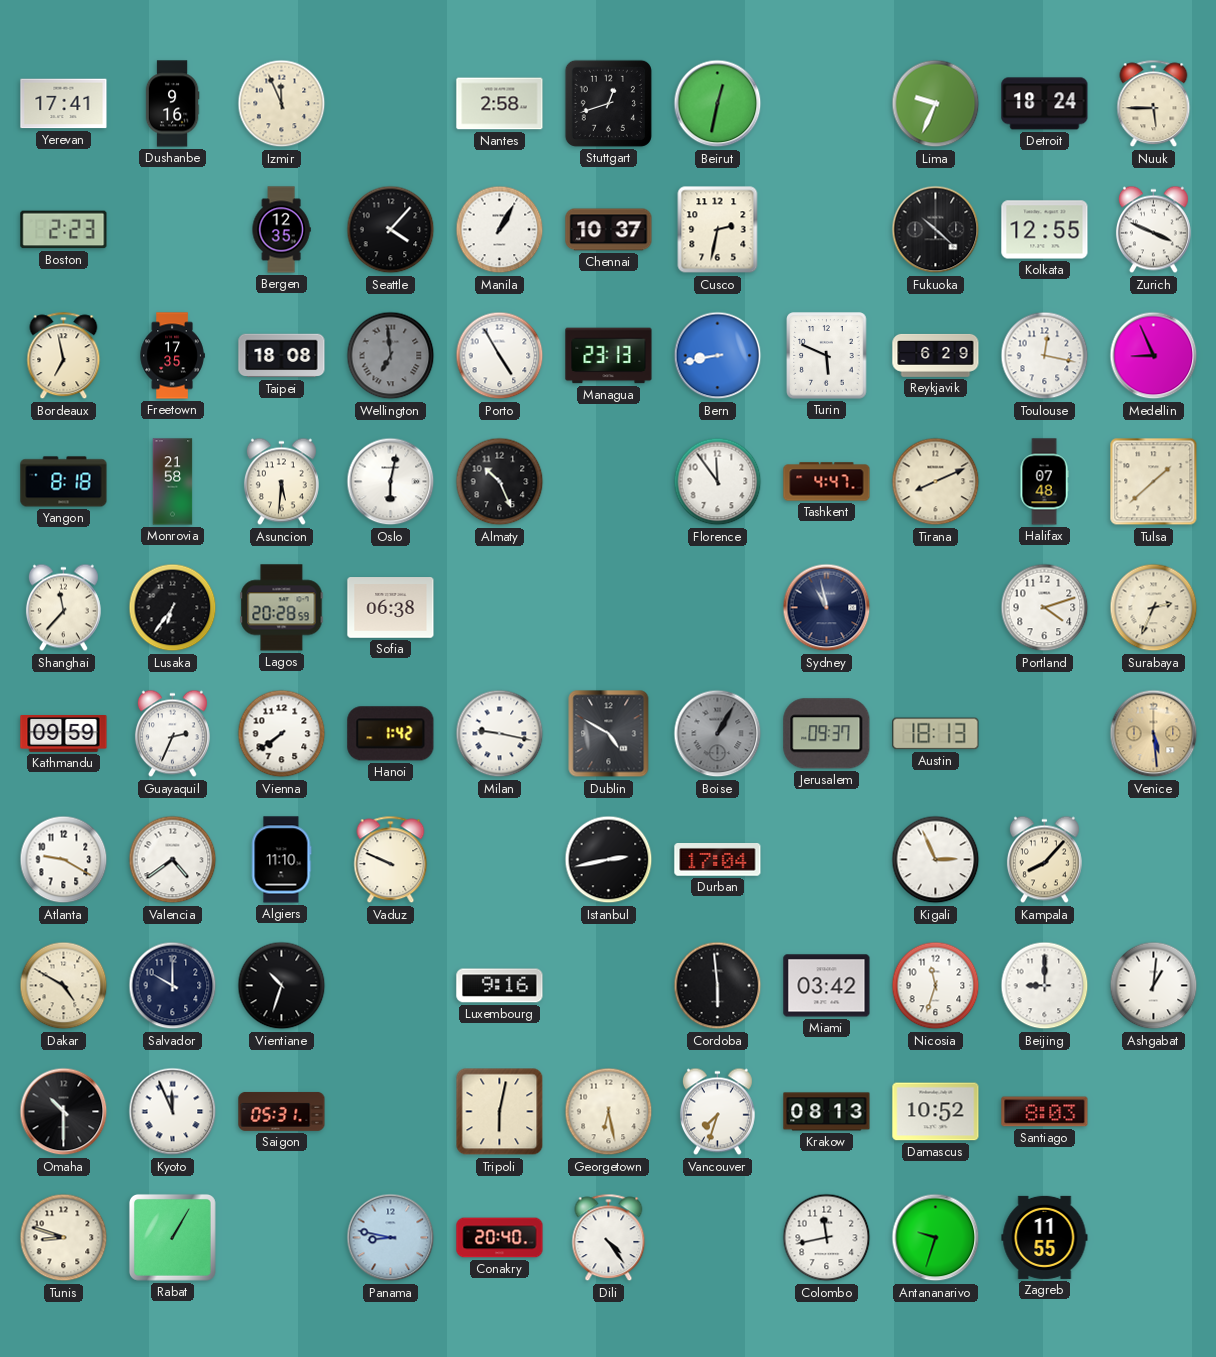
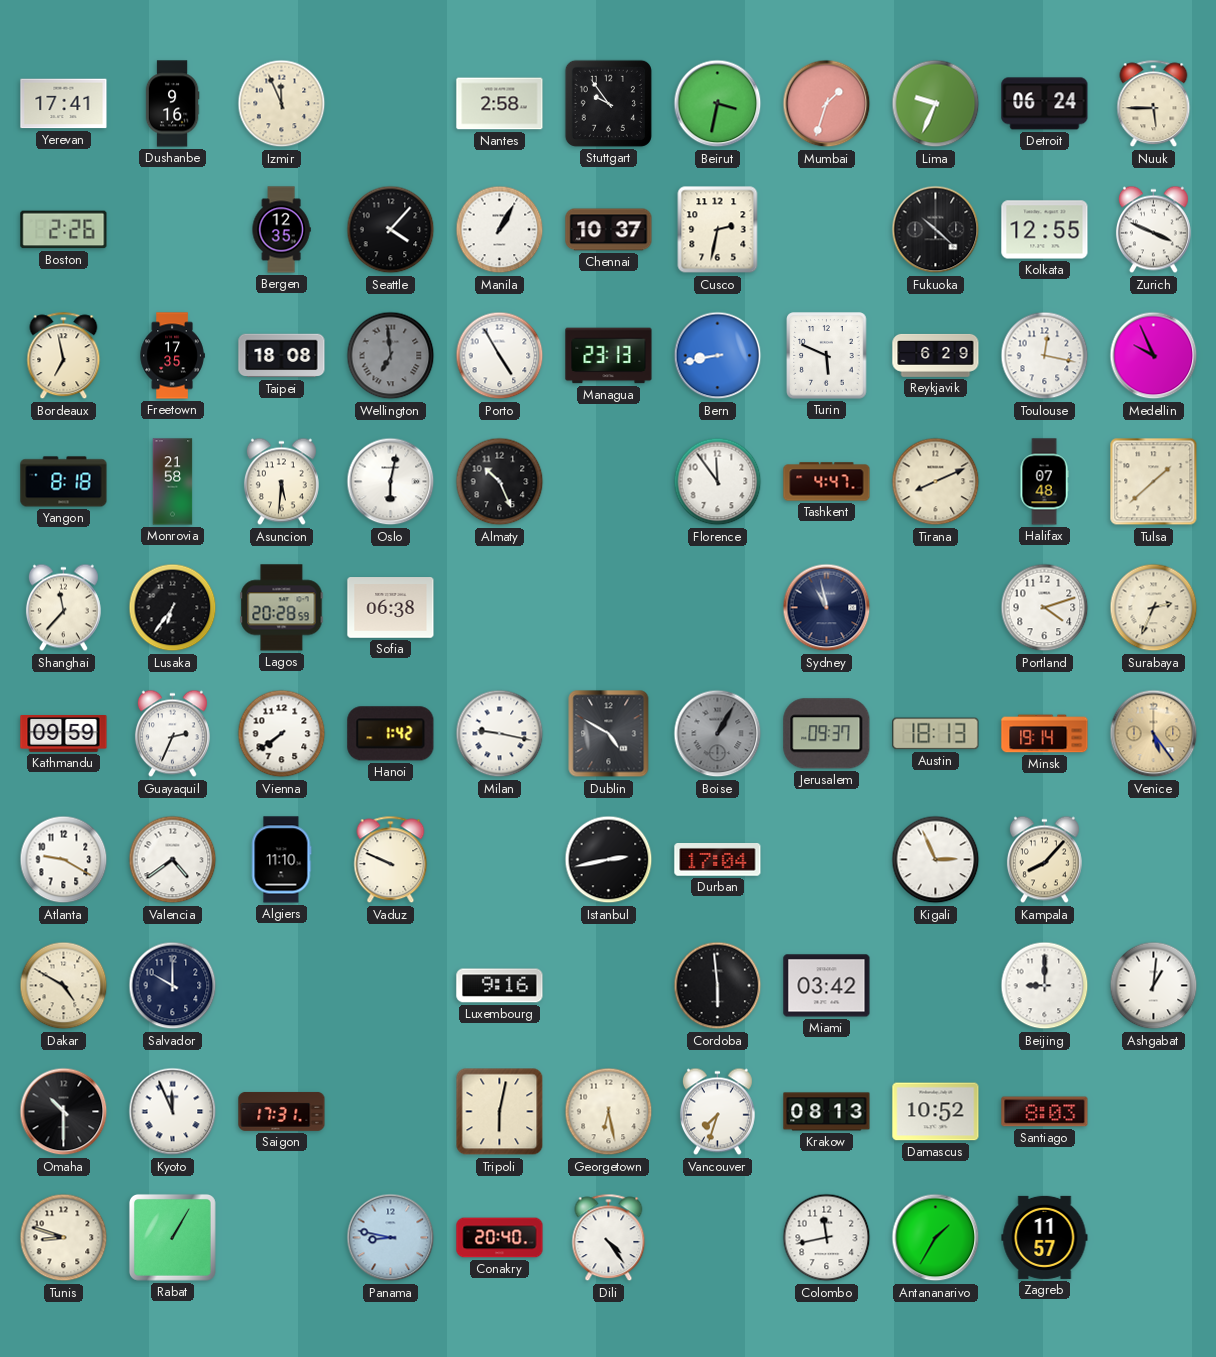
Stuttgart: 12:42 -> 9:54
Beirut: 12:32 -> 3:32
Mumbai: none -> 1:33
Detroit: 18:24 -> 06:24
Boston: 2:23 -> 2:26
Medellin: 8:56 -> 9:56
Minsk: none -> 19:14
Venice: 5:29 -> 5:24
Vientiane: 10:33 -> none
Nicosia: 11:33 -> none
Saigon: 05:31 -> 17:31
Antananarivo: 9:33 -> 1:35
Zagreb: 11:55 -> 11:57
